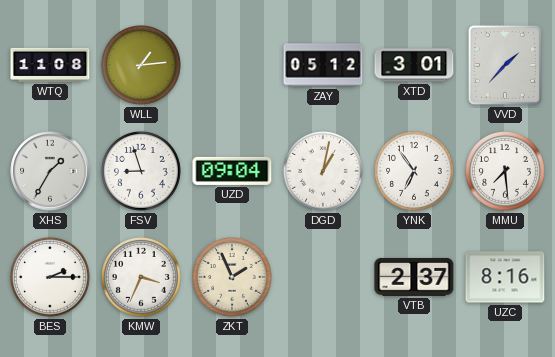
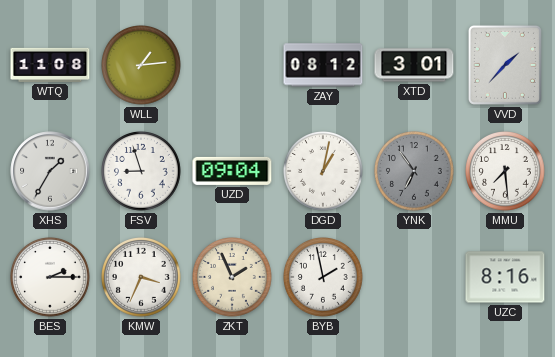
ZAY: 05:12 -> 08:12
YNK dial: white -> grey
BYB: none -> 1:58
VTB: 2:37 -> none
